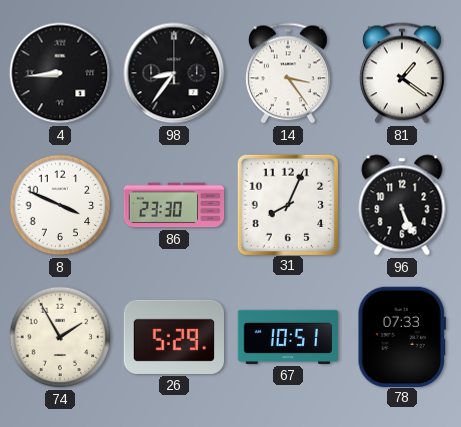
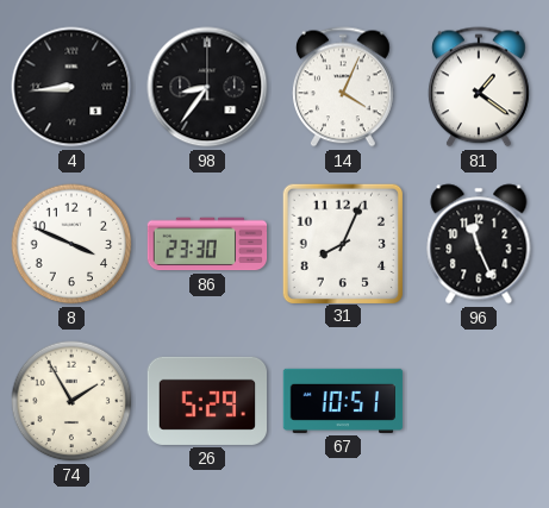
14: 3:24 -> 4:04
96: 5:26 -> 11:26
78: 07:33 -> none
